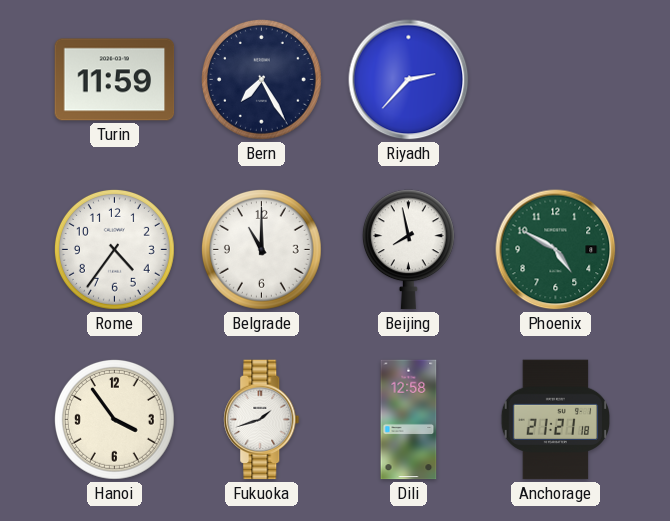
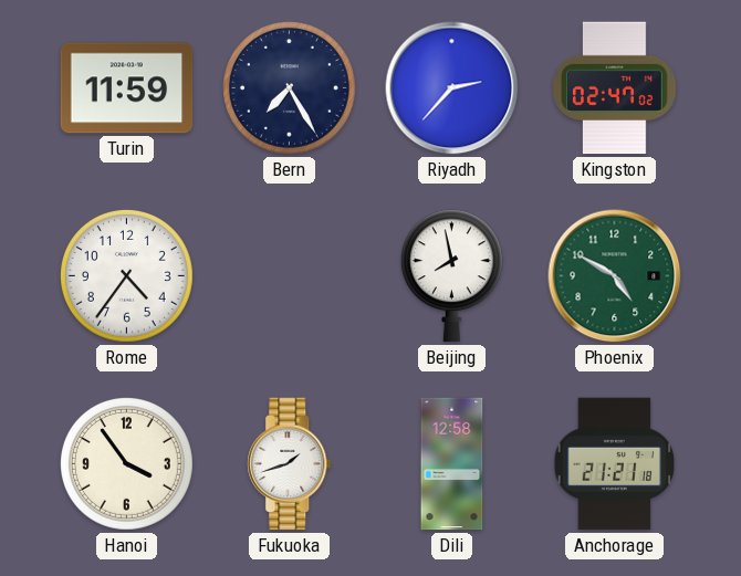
Kingston: none -> 02:47
Belgrade: 11:00 -> none
